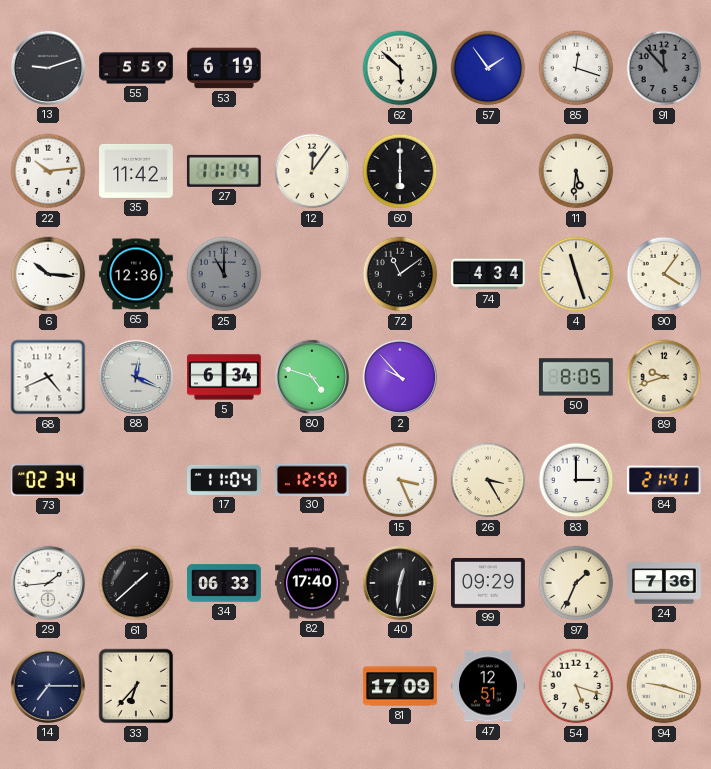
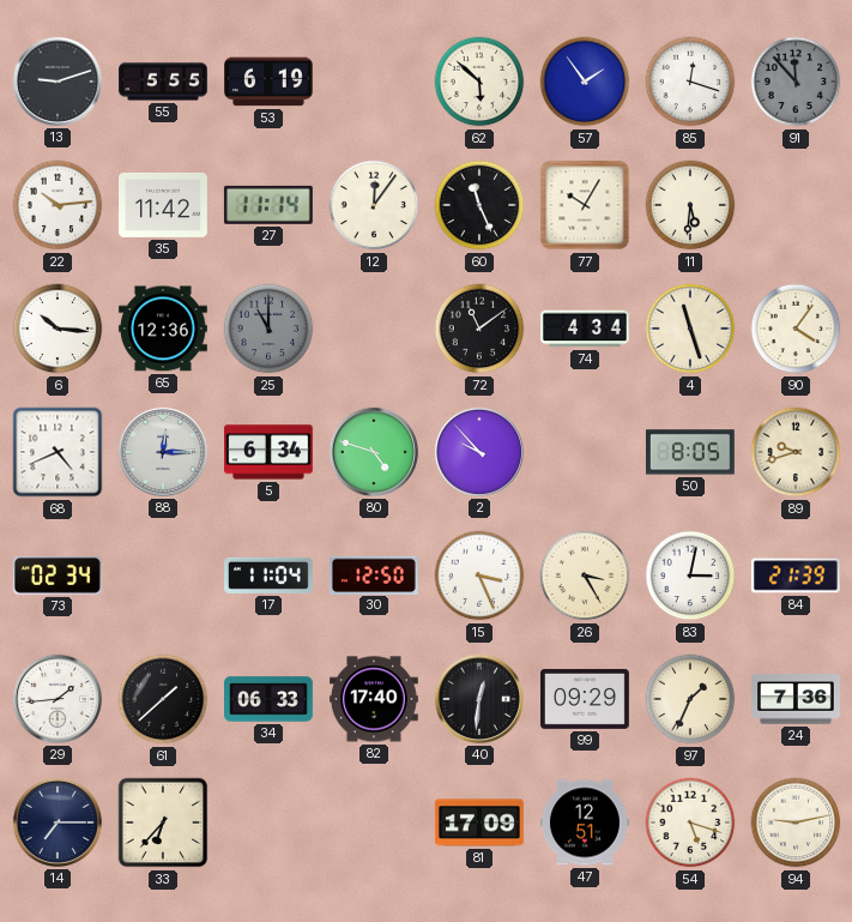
55: 5:59 -> 5:55
60: 6:00 -> 11:26
77: none -> 10:05
88: 12:19 -> 12:15
83: 3:00 -> 3:02
84: 21:41 -> 21:39
94: 9:18 -> 9:13
